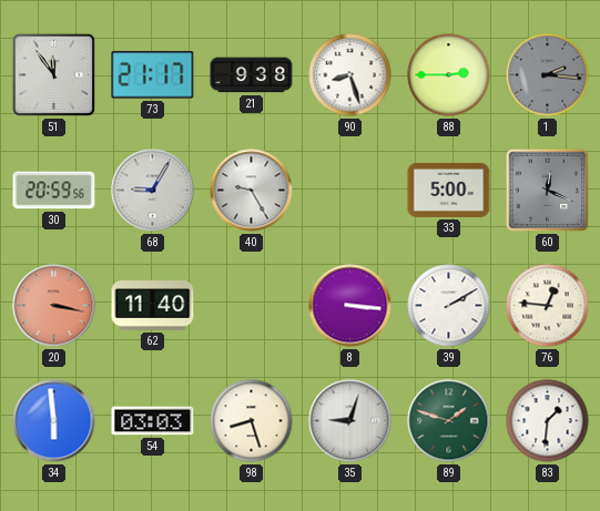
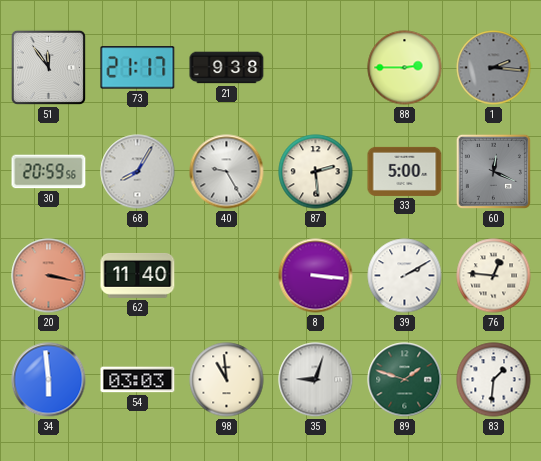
90: 8:27 -> none
68: 9:05 -> 8:05
87: none -> 2:29
98: 8:27 -> 10:59
